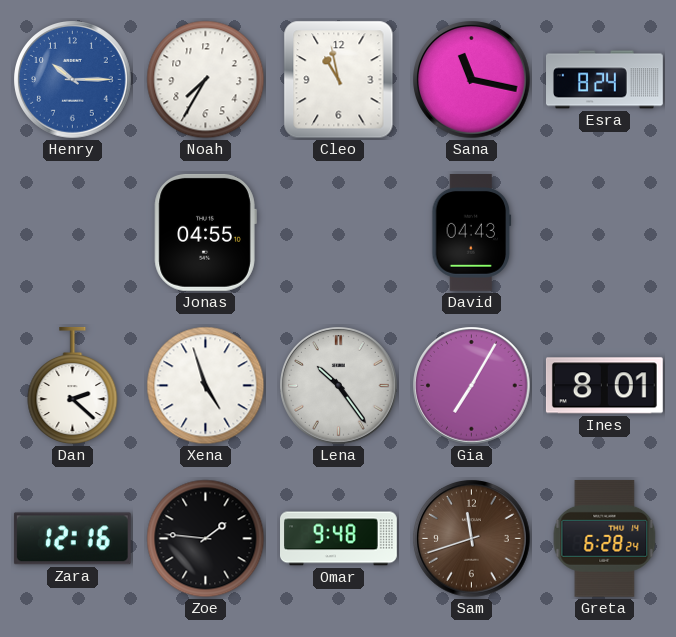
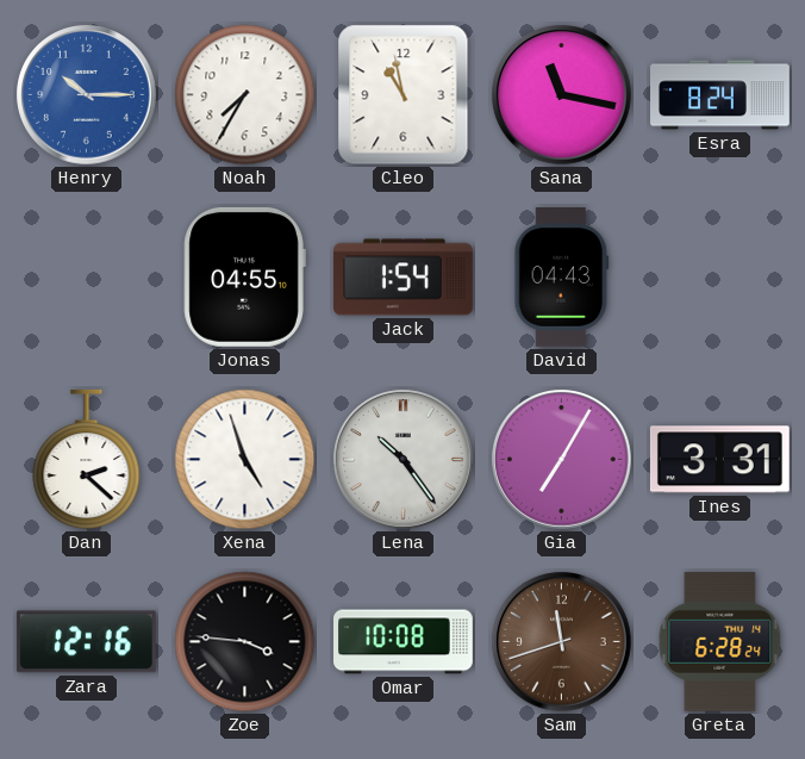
Jack: none -> 1:54
Ines: 8:01 -> 3:31
Zoe: 1:46 -> 3:46
Omar: 9:48 -> 10:08
